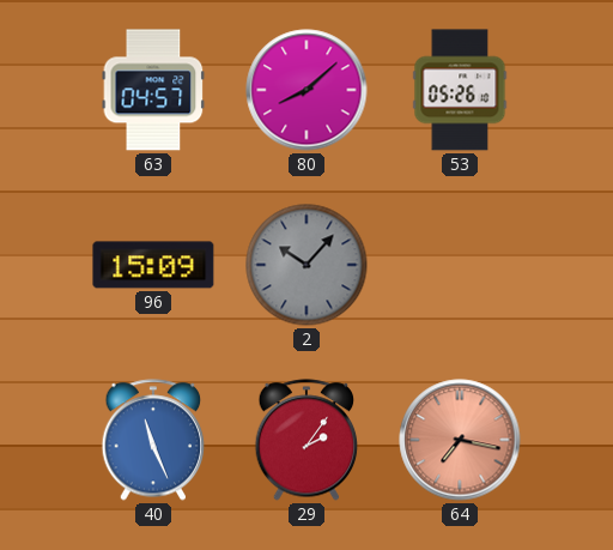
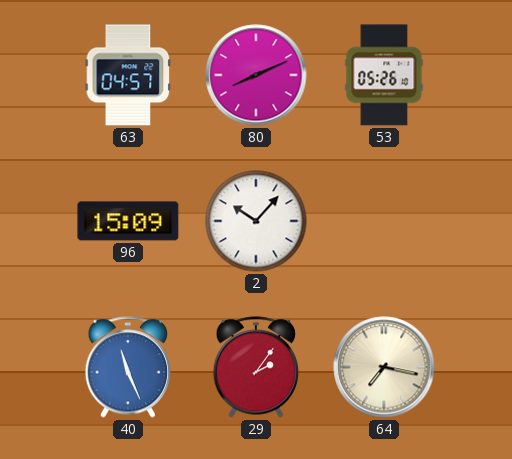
80: 8:08 -> 8:11
2 dial: grey -> white
64 dial: salmon -> cream
